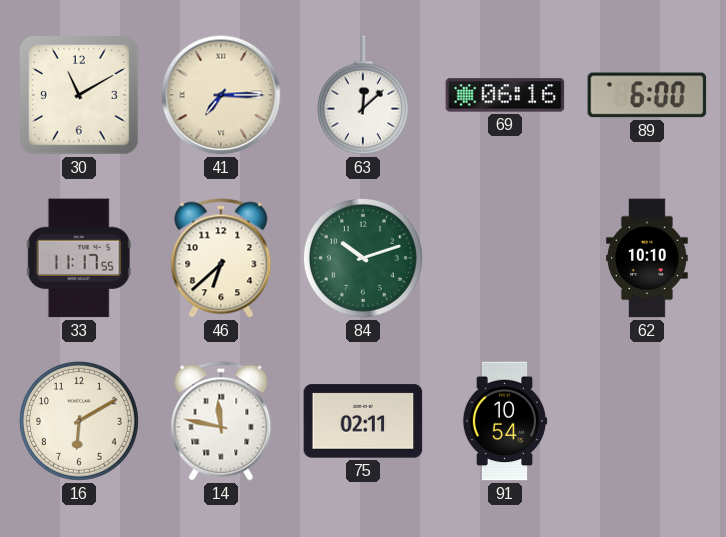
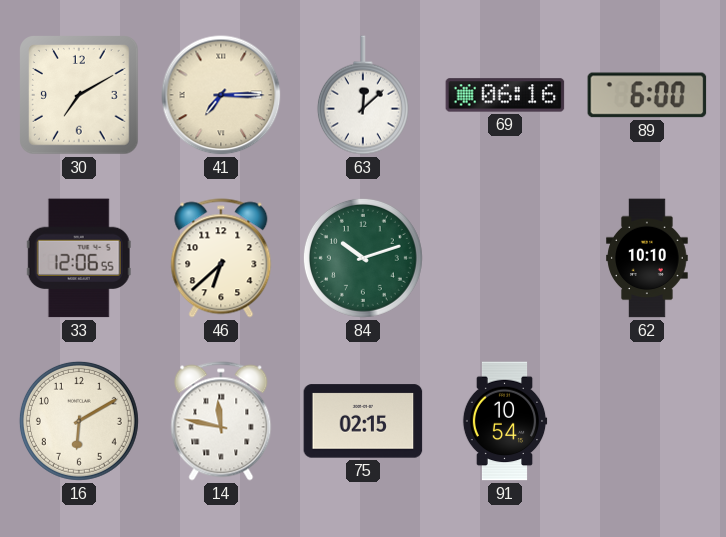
30: 11:10 -> 7:10
33: 11:17 -> 12:06
75: 02:11 -> 02:15
